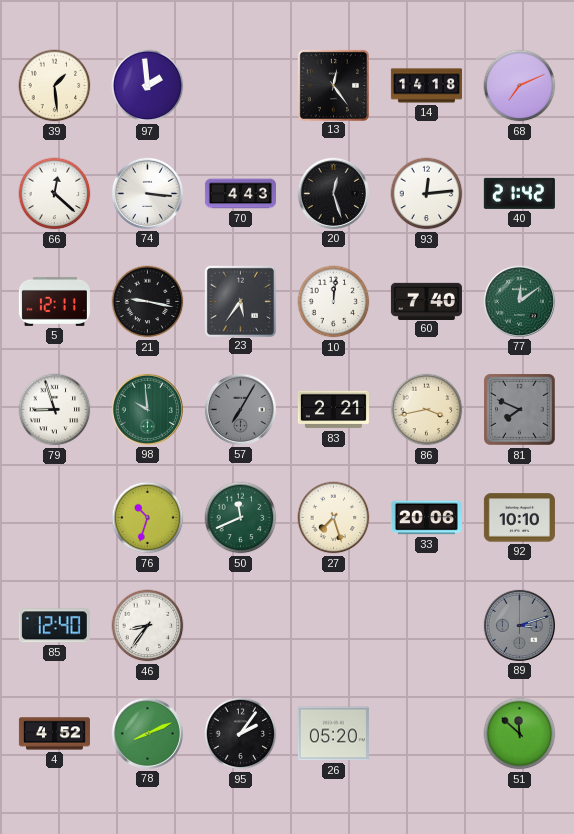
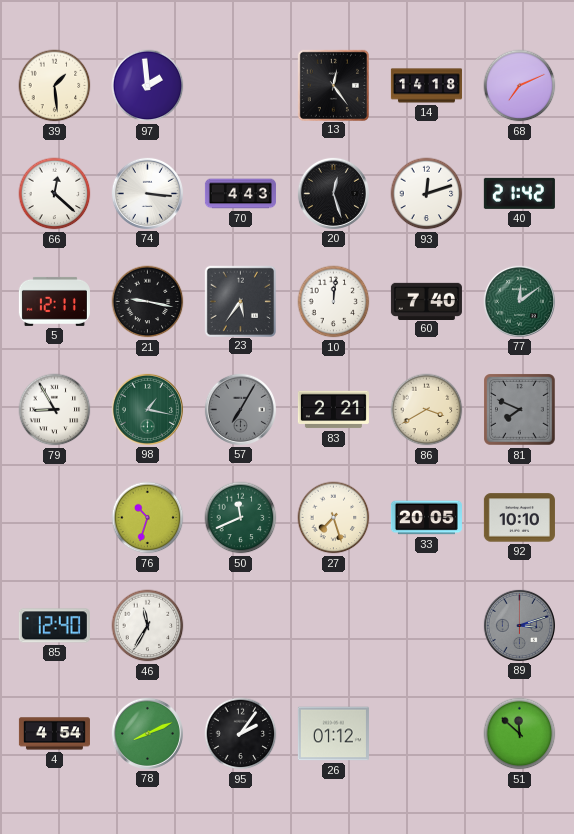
93: 12:14 -> 12:12
79: 8:57 -> 8:55
98: 9:59 -> 1:17
86: 3:43 -> 3:40
33: 20:06 -> 20:05
46: 8:36 -> 11:35
4: 4:52 -> 4:54
26: 05:20 -> 01:12
